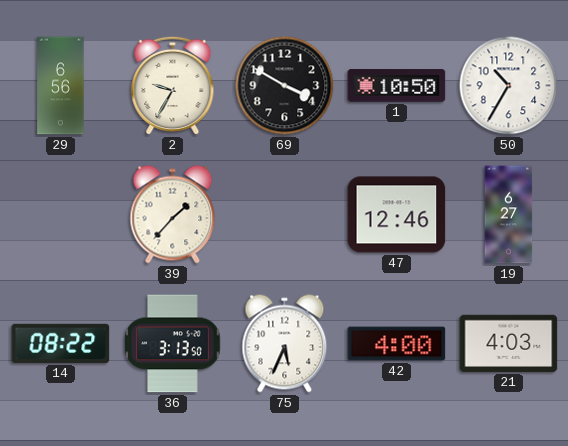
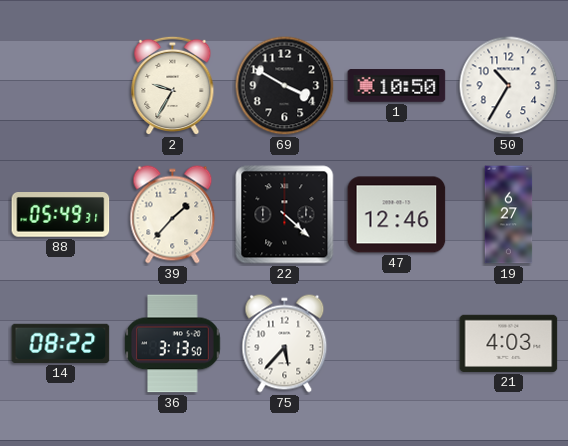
29: 6:56 -> none
88: none -> 05:49
22: none -> 4:22
75: 5:34 -> 5:37
42: 4:00 -> none
